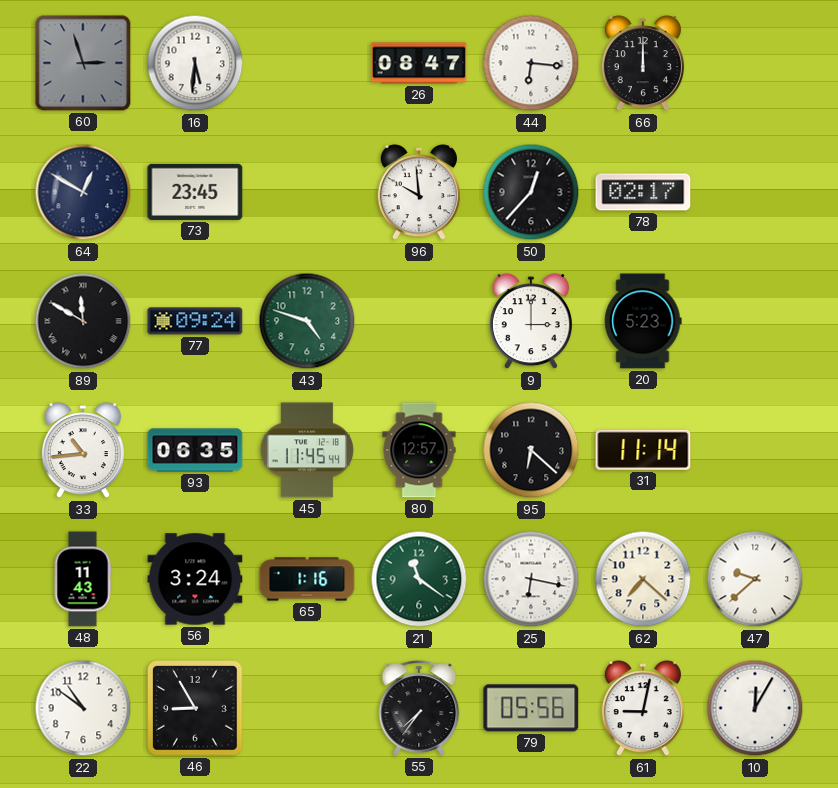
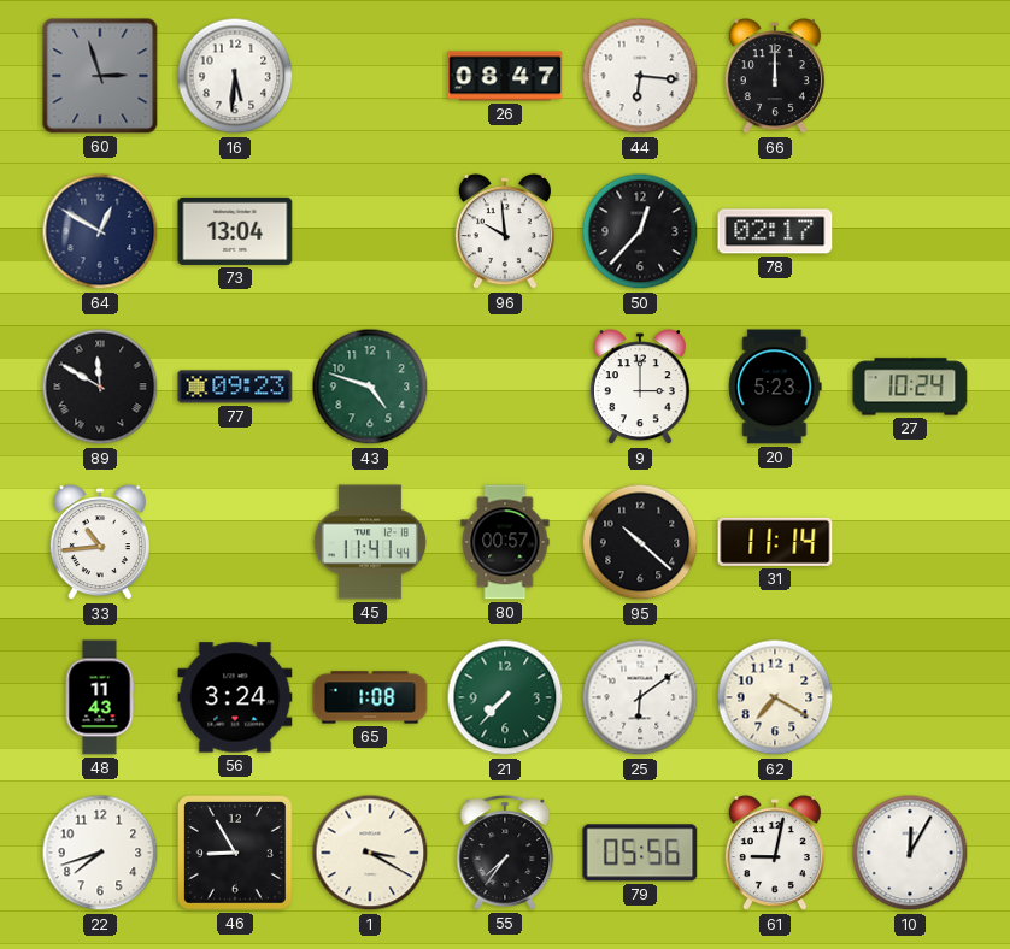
73: 23:45 -> 13:04
77: 09:24 -> 09:23
27: none -> 10:24
93: 06:35 -> none
45: 11:45 -> 11:41
80: 12:57 -> 00:57
95: 6:22 -> 10:22
65: 1:16 -> 1:08
21: 11:21 -> 7:37
25: 6:17 -> 6:09
62: 7:22 -> 7:20
47: 9:38 -> none
22: 10:51 -> 7:42
1: none -> 3:20
